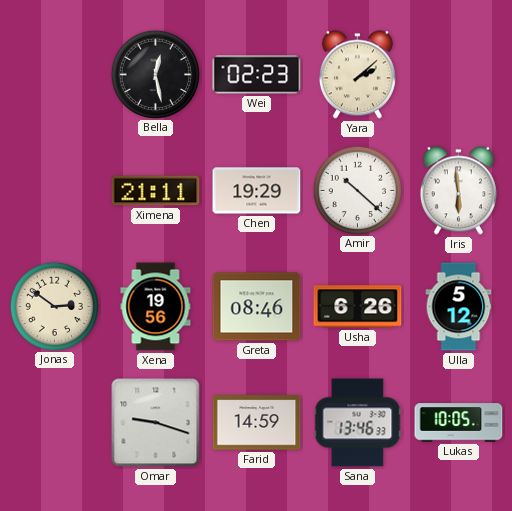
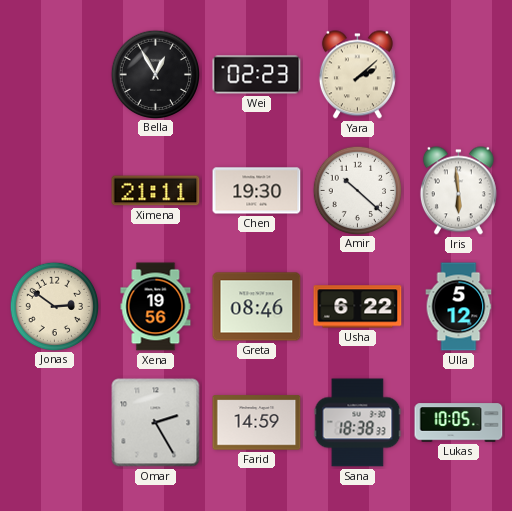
Bella: 12:28 -> 12:55
Chen: 19:29 -> 19:30
Usha: 6:26 -> 6:22
Omar: 9:18 -> 2:25
Sana: 13:46 -> 18:38
